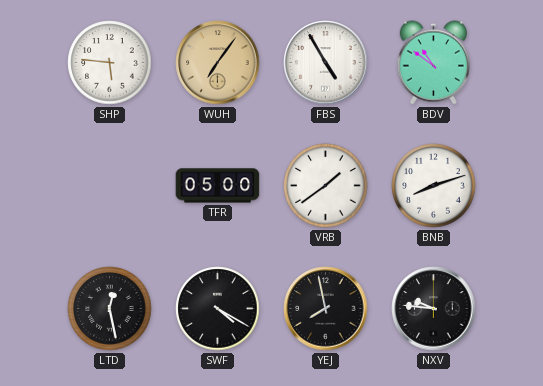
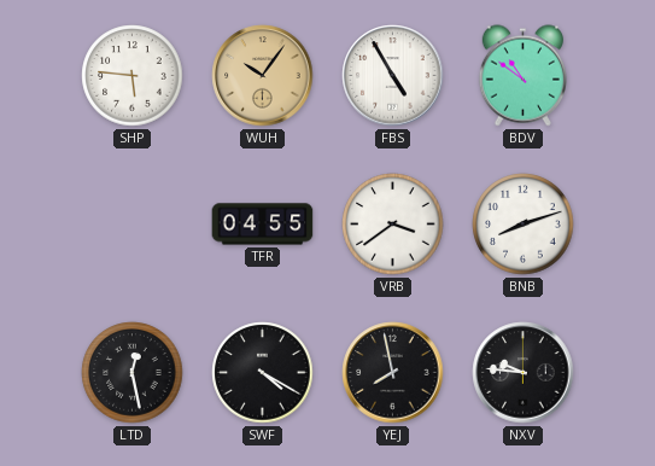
WUH: 7:06 -> 10:06
TFR: 05:00 -> 04:55
VRB: 1:39 -> 3:39
